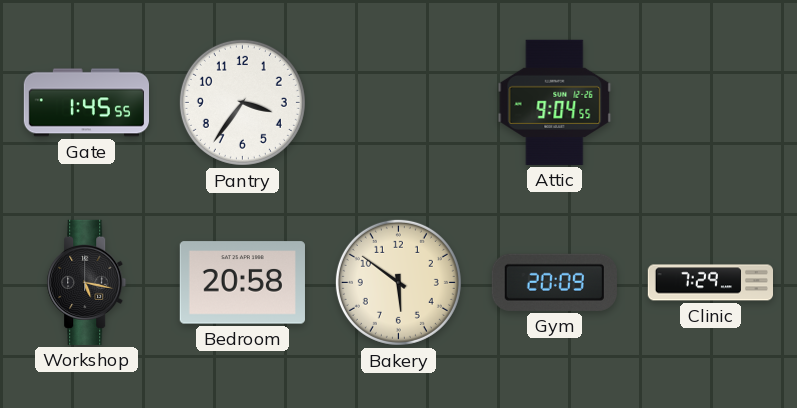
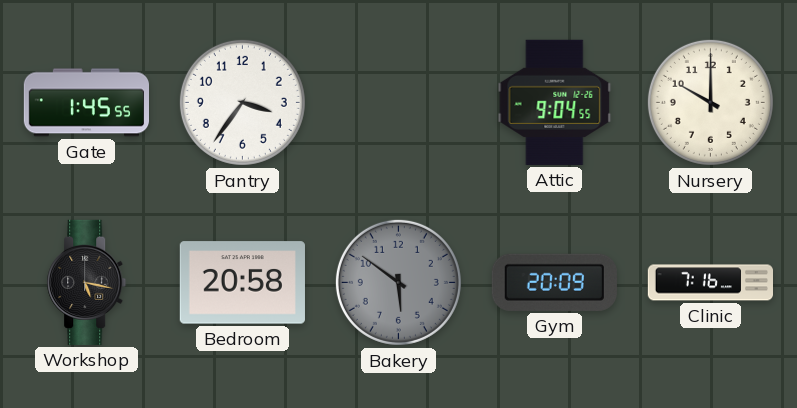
Nursery: none -> 10:00
Bakery dial: cream -> grey
Clinic: 7:29 -> 7:16
